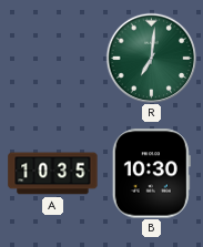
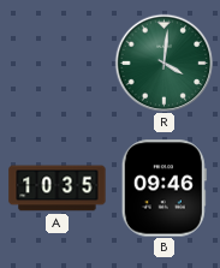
R: 7:01 -> 4:01
B: 10:30 -> 09:46
